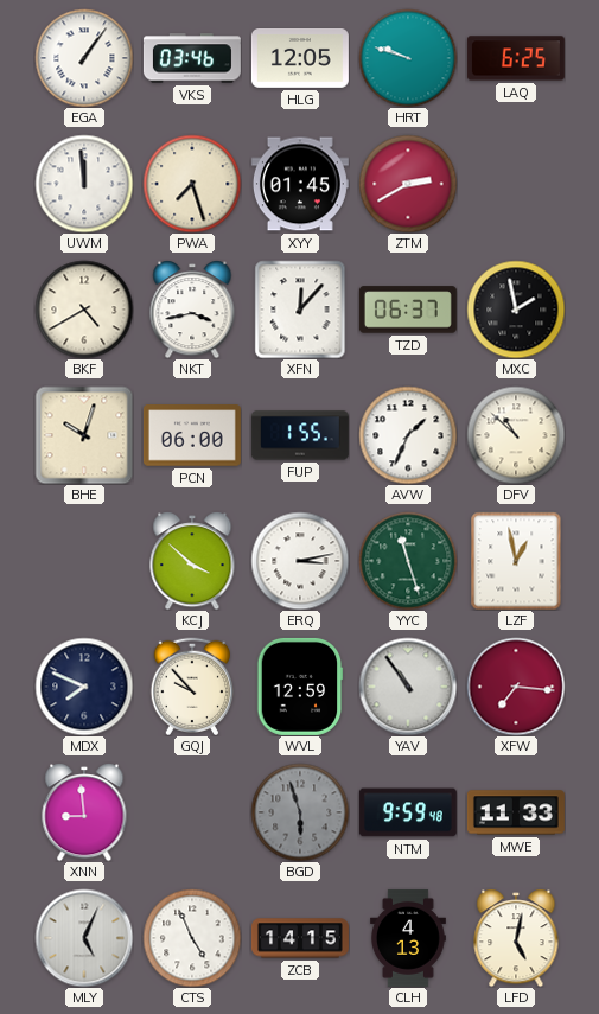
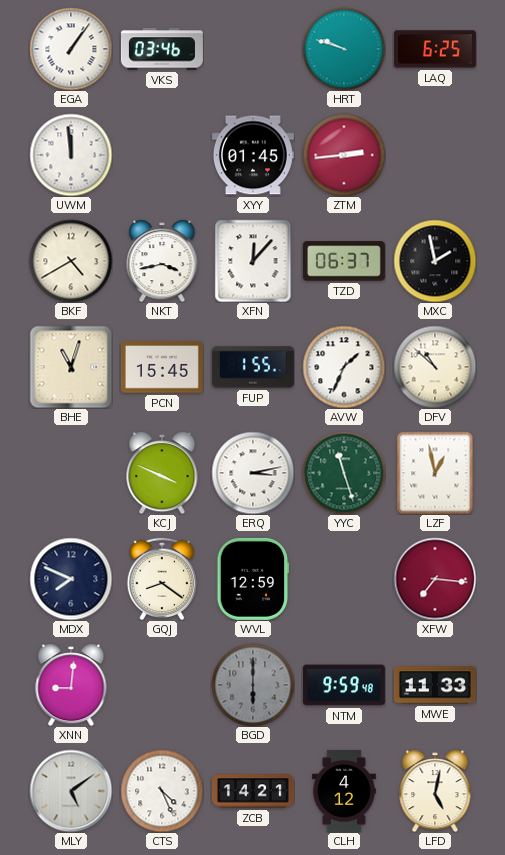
HLG: 12:05 -> none
PWA: 7:27 -> none
ZTM: 2:40 -> 2:44
BHE: 10:03 -> 11:03
PCN: 06:00 -> 15:45
KCJ: 3:52 -> 3:49
GQJ: 9:53 -> 8:21
YAV: 10:54 -> none
XNN: 8:59 -> 9:01
BGD: 5:57 -> 6:00
MLY: 5:04 -> 5:09
CTS: 4:56 -> 4:26
ZCB: 14:15 -> 14:21
CLH: 4:13 -> 4:12
